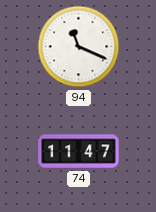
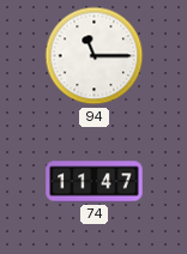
94: 11:19 -> 11:15
